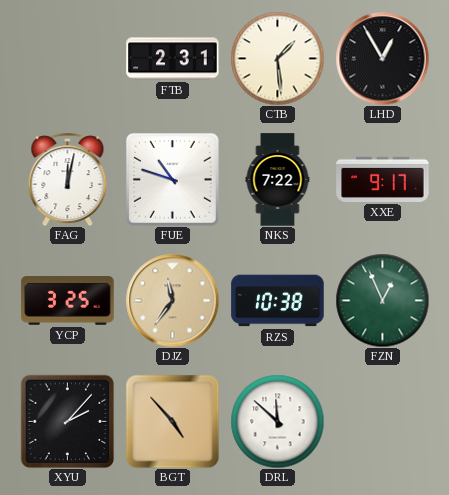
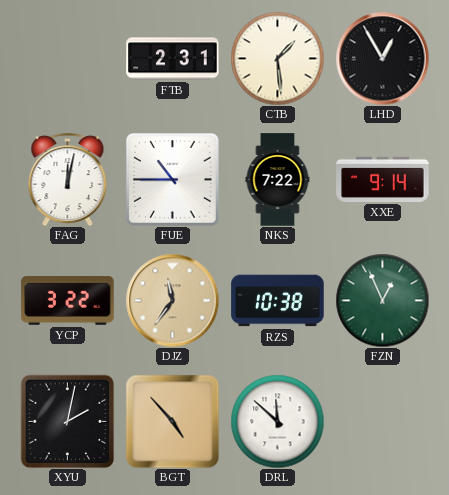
FUE: 10:48 -> 10:45
XXE: 9:17 -> 9:14
YCP: 3:25 -> 3:22
XYU: 2:07 -> 2:02
